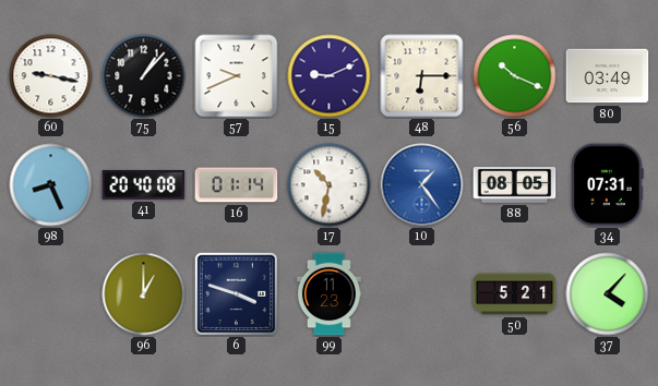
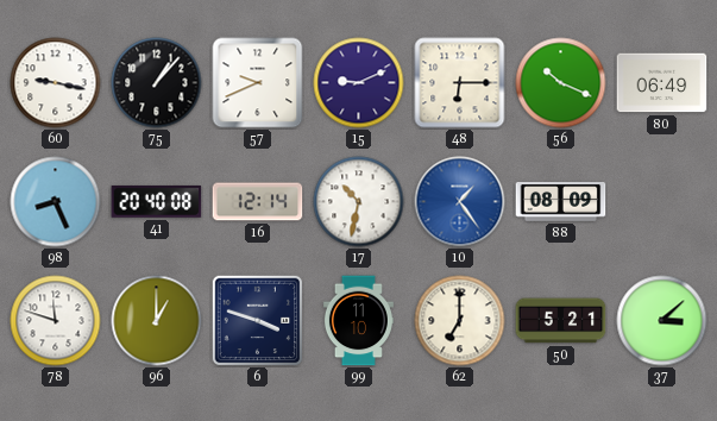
80: 03:49 -> 06:49
16: 01:14 -> 12:14
88: 08:05 -> 08:09
34: 07:31 -> none
78: none -> 11:48
99: 11:23 -> 11:10
62: none -> 7:00
37: 4:07 -> 3:08
